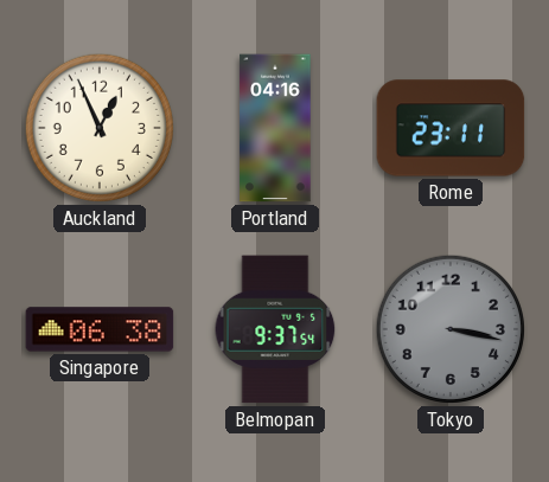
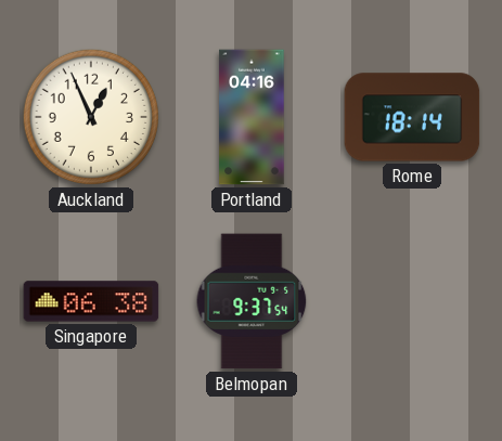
Rome: 23:11 -> 18:14
Tokyo: 3:17 -> none
